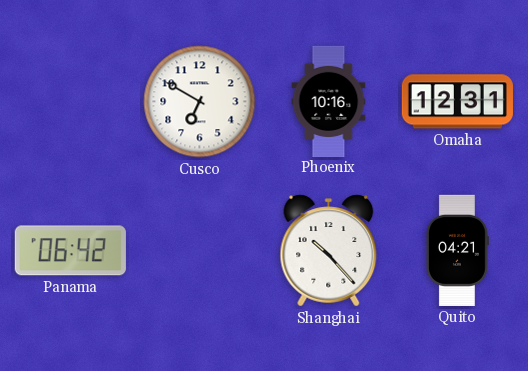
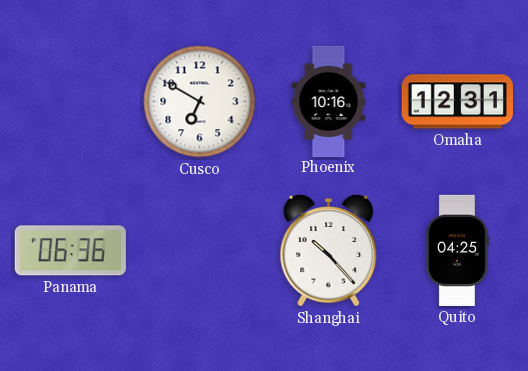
Panama: 06:42 -> 06:36
Quito: 04:21 -> 04:25
